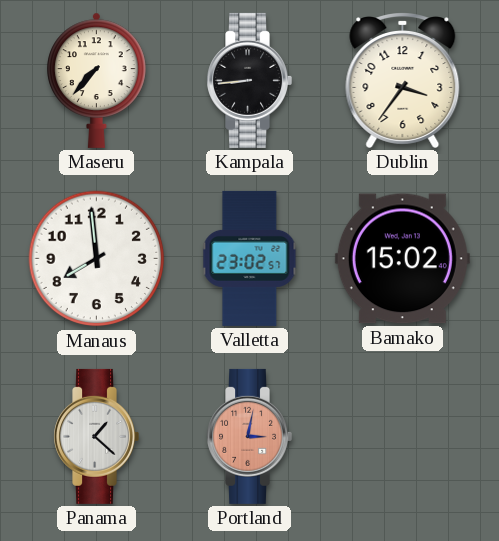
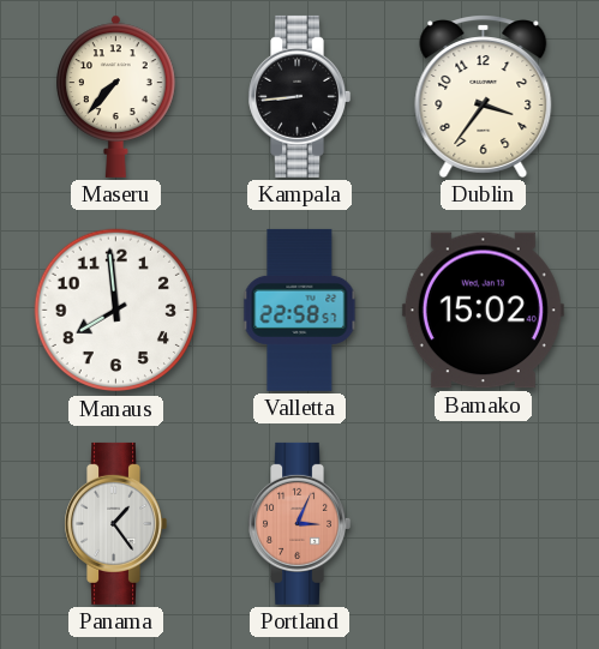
Valletta: 23:02 -> 22:58
Panama: 1:22 -> 1:24
Portland: 3:02 -> 3:04
